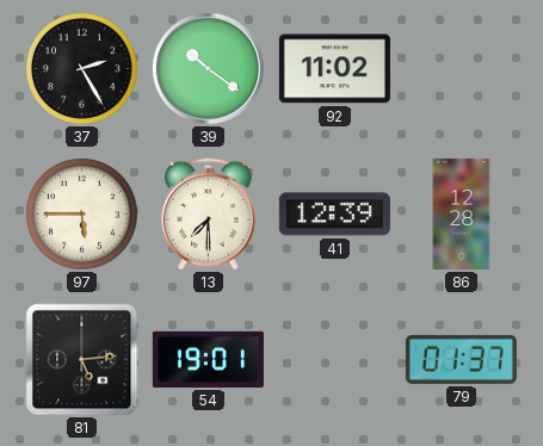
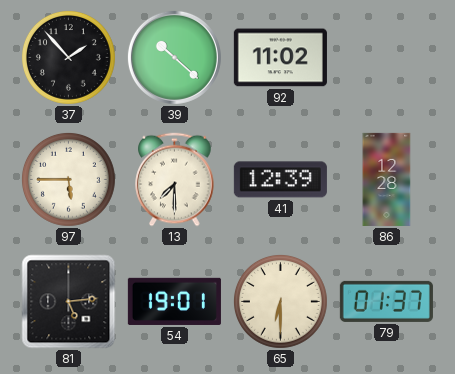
37: 2:25 -> 1:53
39: 10:21 -> 10:22
65: none -> 6:30
